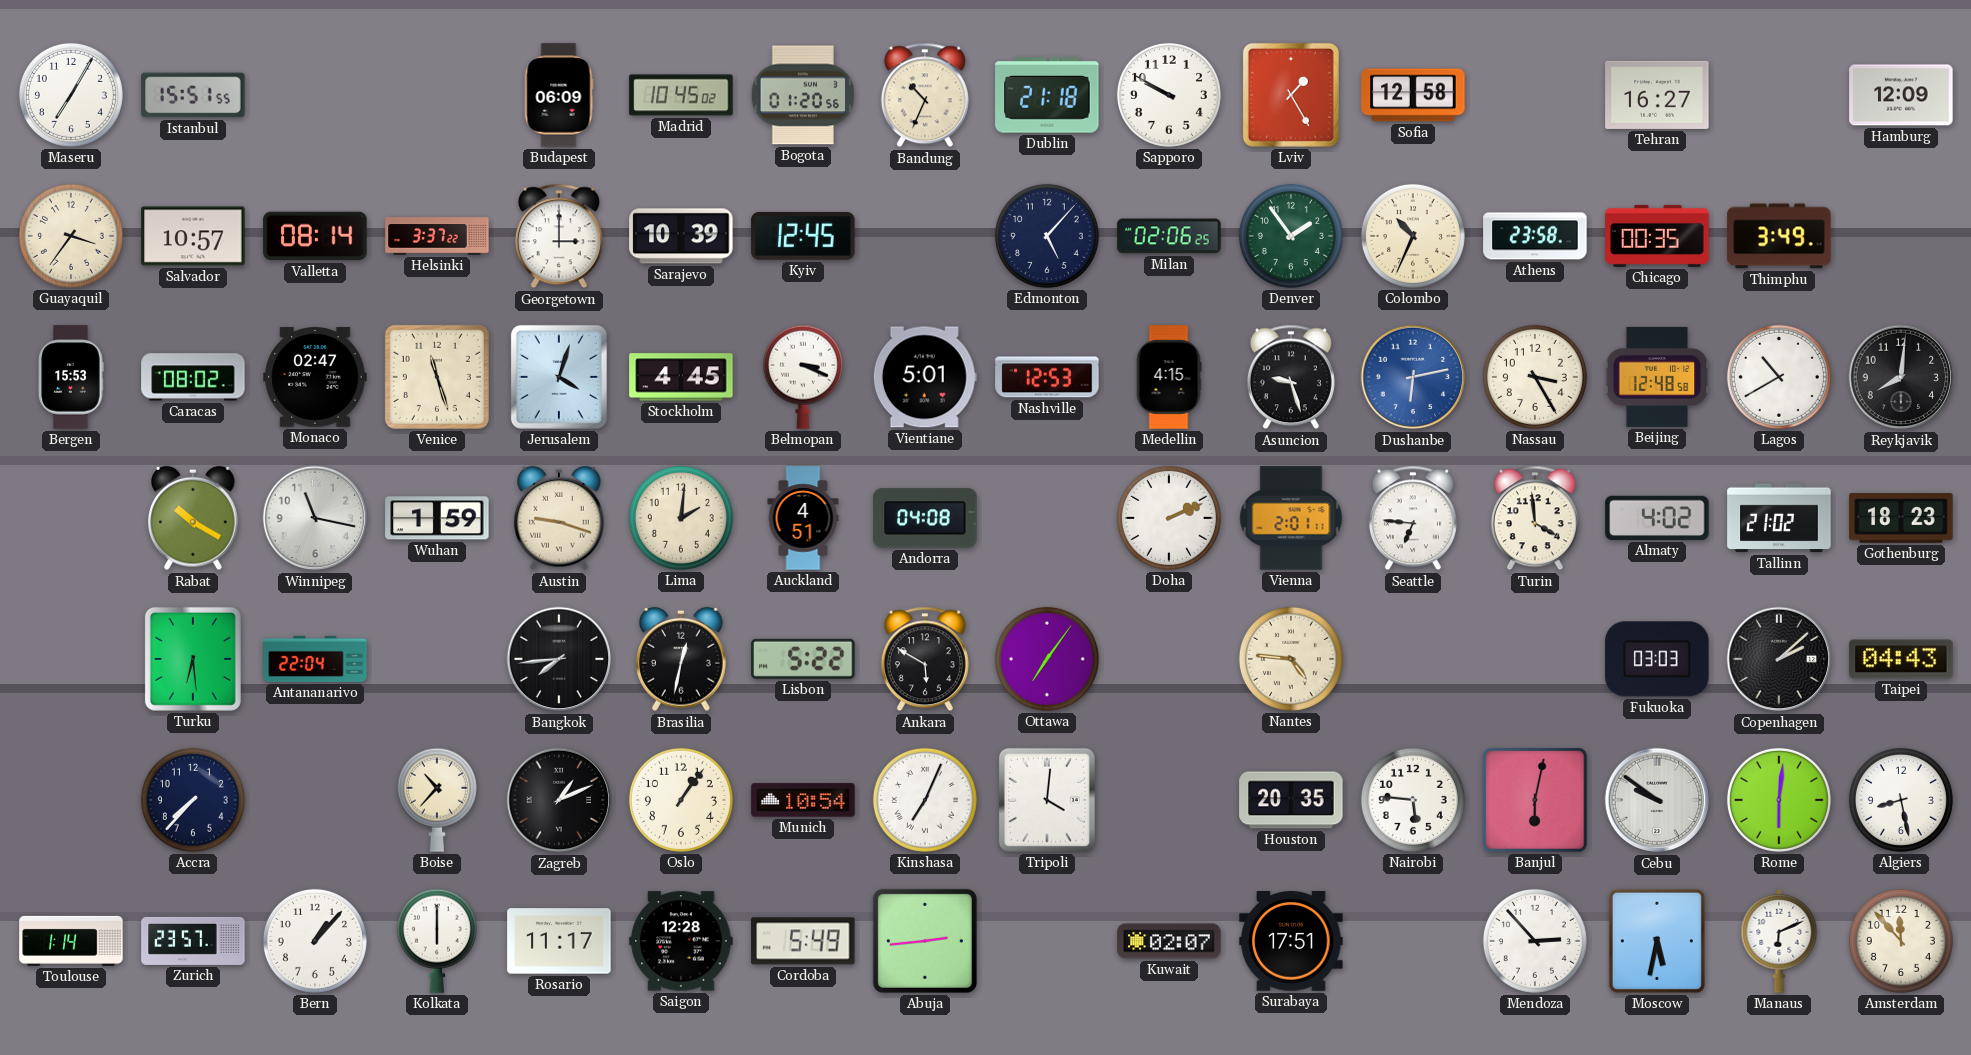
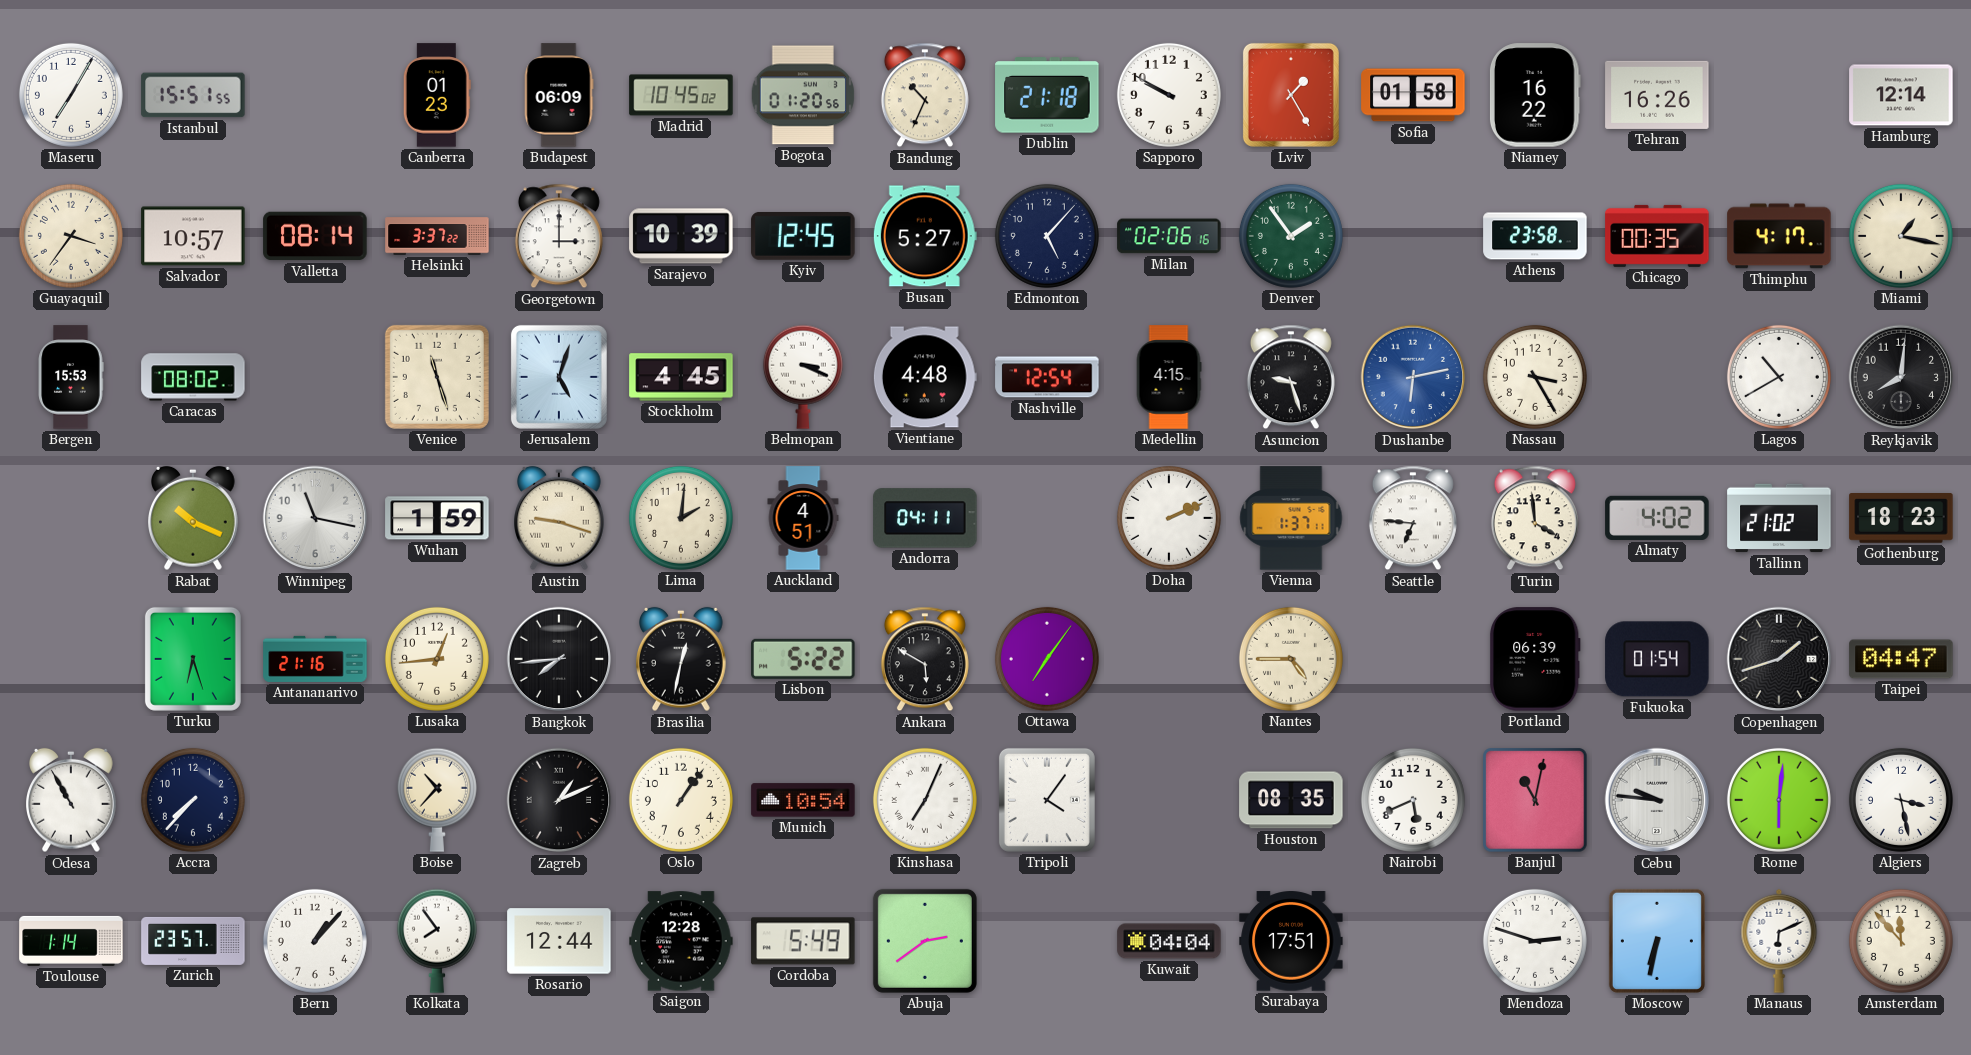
Canberra: none -> 01:23
Sofia: 12:58 -> 01:58
Niamey: none -> 16:22
Tehran: 16:27 -> 16:26
Hamburg: 12:09 -> 12:14
Busan: none -> 5:27
Milan: 02:06:25 -> 02:06:16
Colombo: 10:34 -> none
Thimphu: 3:49 -> 4:17
Miami: none -> 1:17
Monaco: 02:47 -> none
Jerusalem: 4:03 -> 5:03
Vientiane: 5:01 -> 4:48
Nashville: 12:53 -> 12:54
Beijing: 12:48 -> none
Rabat: 10:20 -> 10:19
Andorra: 04:08 -> 04:11
Vienna: 2:01 -> 1:37
Turku: 6:29 -> 6:27
Antananarivo: 22:04 -> 21:16
Lusaka: none -> 12:44
Nantes: 4:46 -> 4:45
Portland: none -> 06:39
Fukuoka: 03:03 -> 01:54
Copenhagen: 2:08 -> 1:42
Taipei: 04:43 -> 04:47
Odesa: none -> 10:55
Tripoli: 4:01 -> 4:06
Houston: 20:35 -> 08:35
Nairobi: 5:46 -> 5:41
Banjul: 6:02 -> 11:02
Cebu: 9:51 -> 9:46
Algiers: 8:28 -> 3:28
Kolkata: 6:00 -> 7:54
Rosario: 11:17 -> 12:44
Abuja: 2:44 -> 2:39
Kuwait: 02:07 -> 04:04
Mendoza: 2:53 -> 2:48
Moscow: 5:32 -> 6:32
